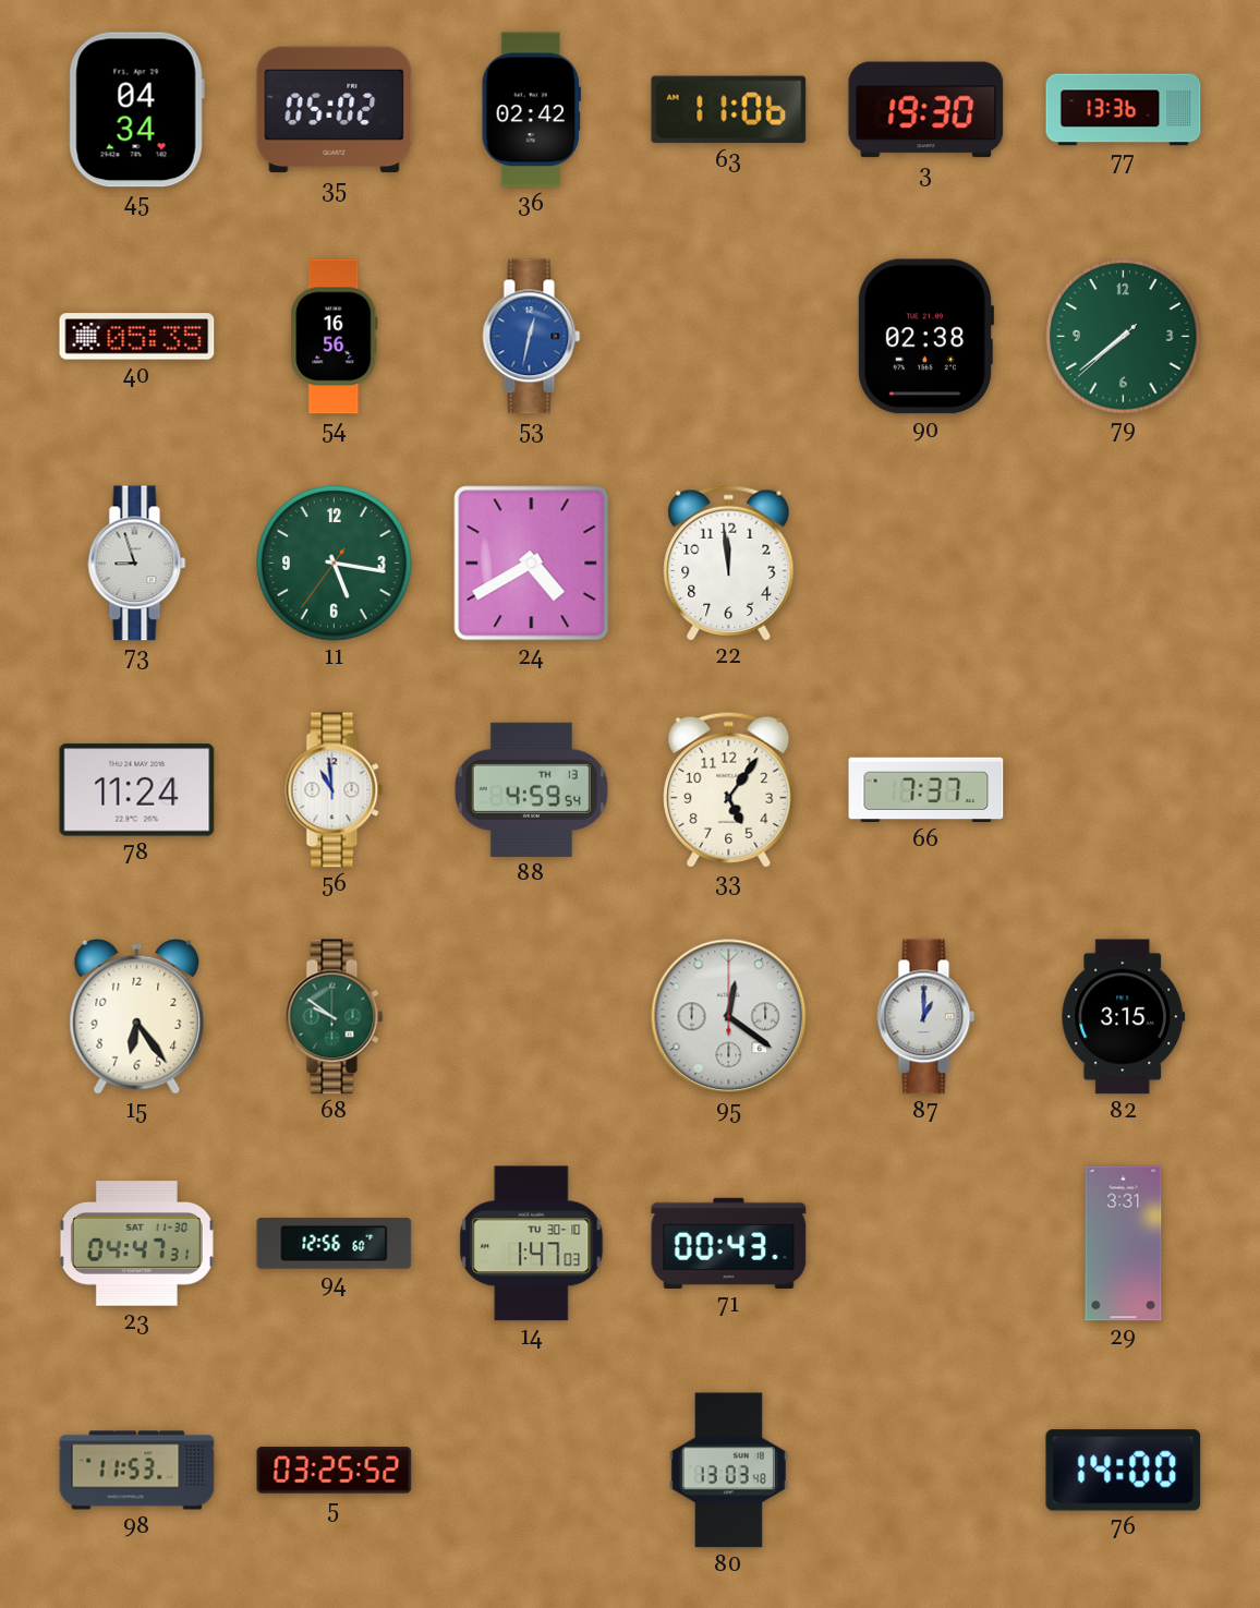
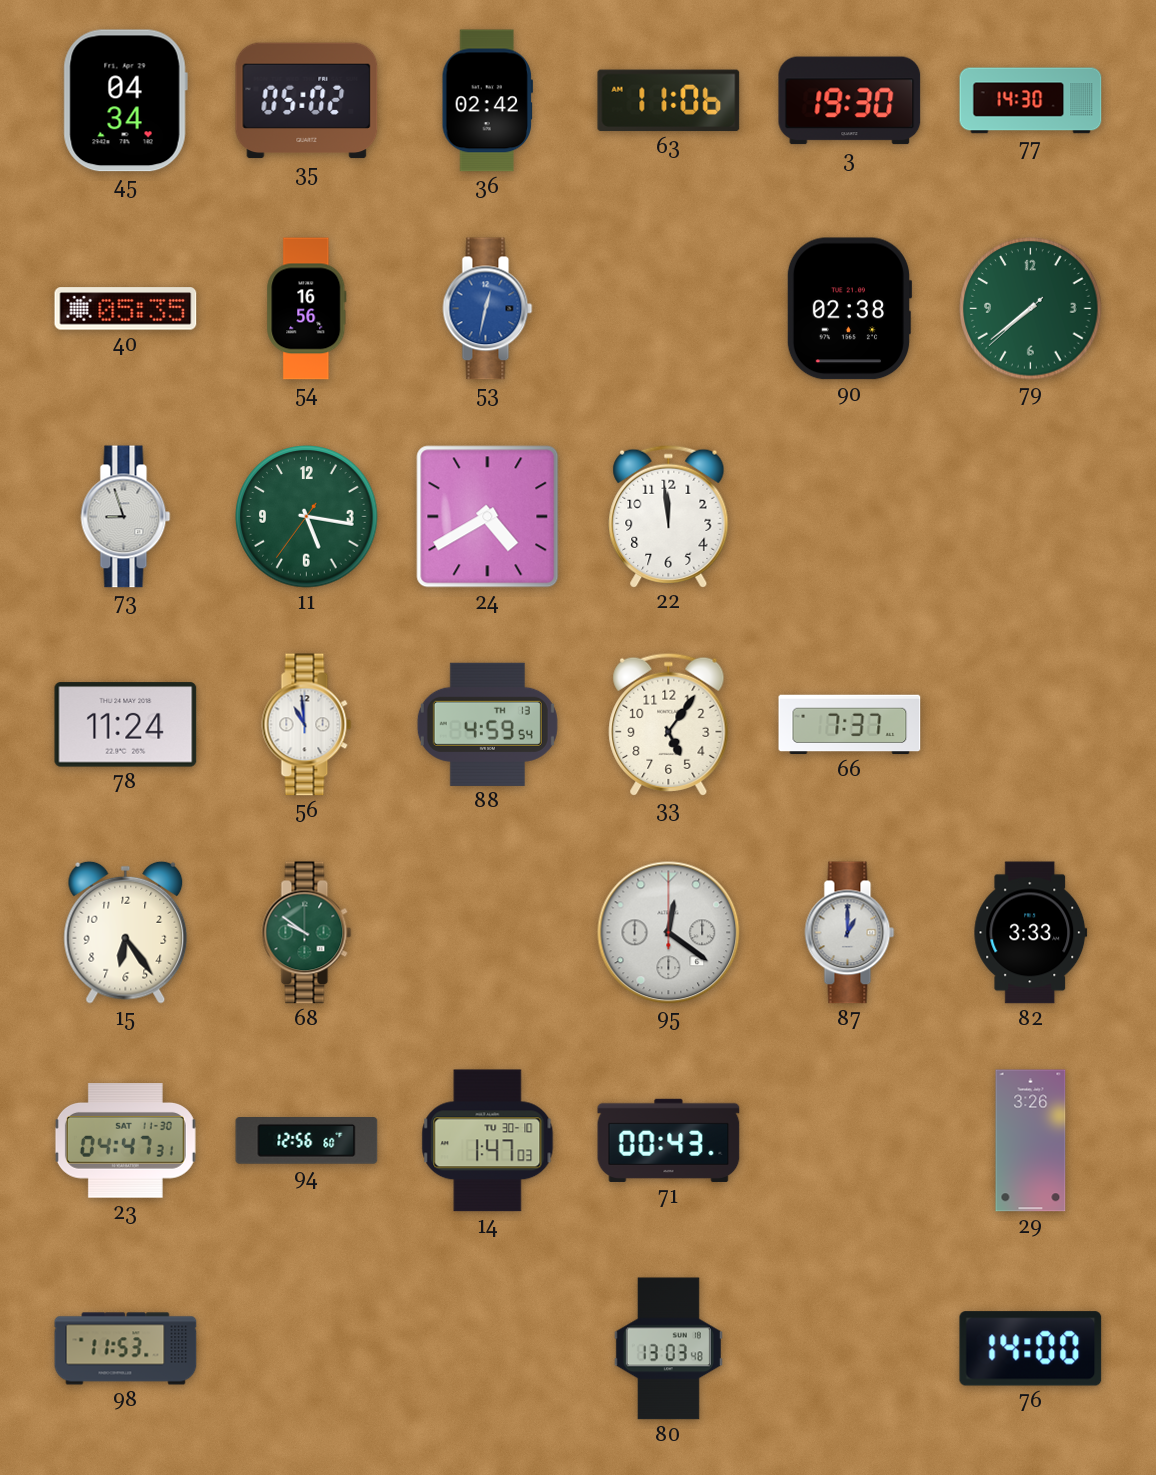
77: 13:36 -> 14:30
82: 3:15 -> 3:33
29: 3:31 -> 3:26
5: 03:25 -> none
